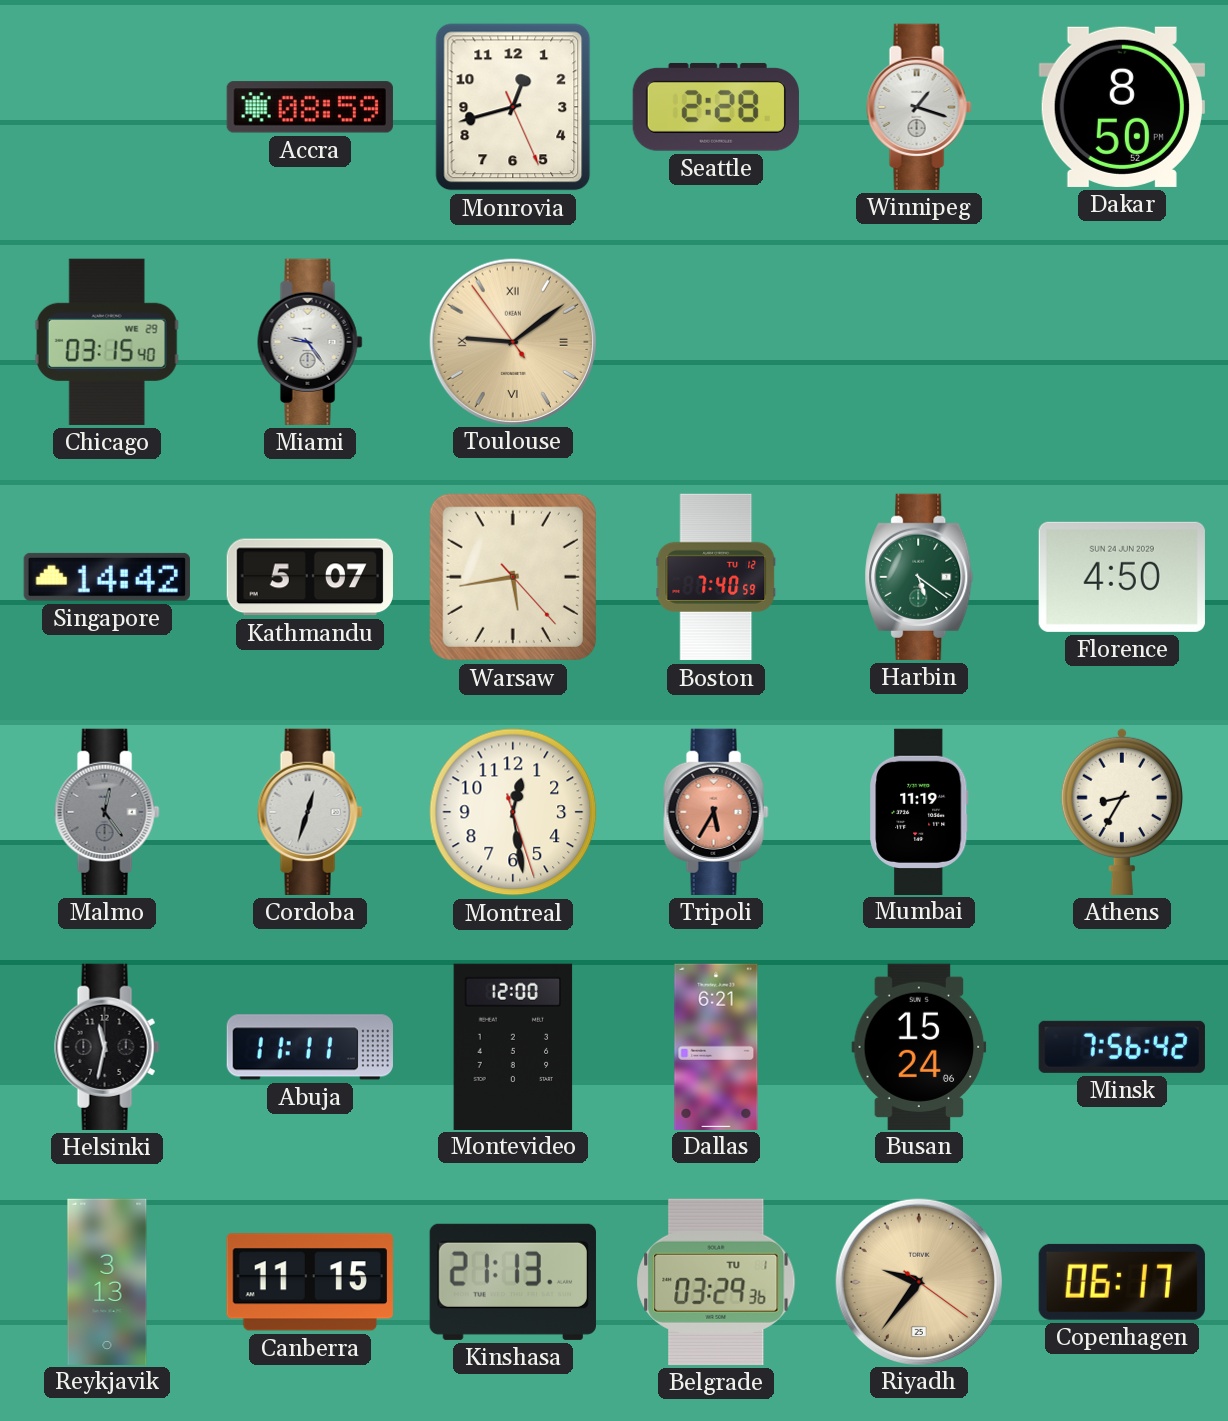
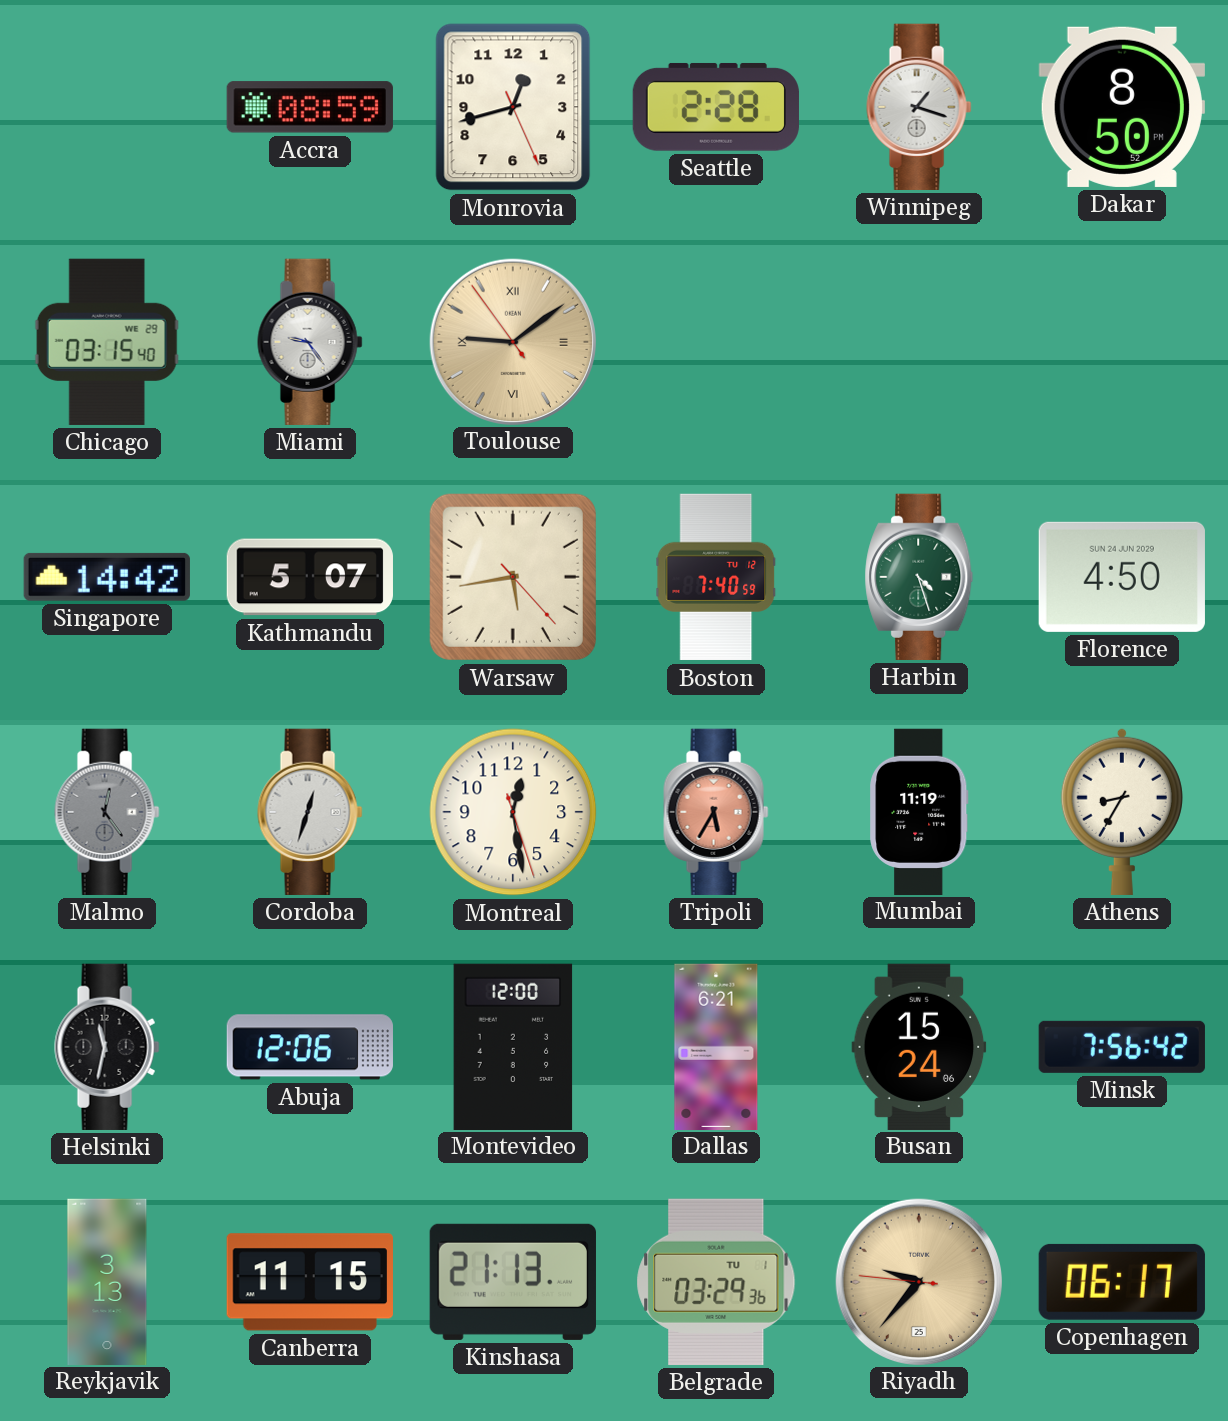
Harbin: 5:21 -> 4:27
Abuja: 11:11 -> 12:06
Riyadh: 9:36:21 -> 9:36:46
